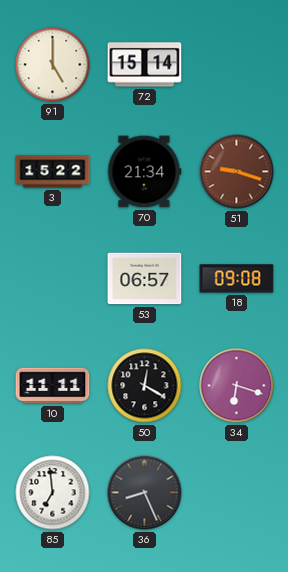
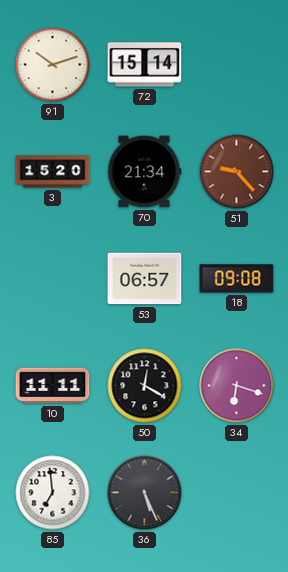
91: 5:00 -> 10:12
3: 15:22 -> 15:20
51: 9:18 -> 9:23
36: 8:26 -> 5:26
